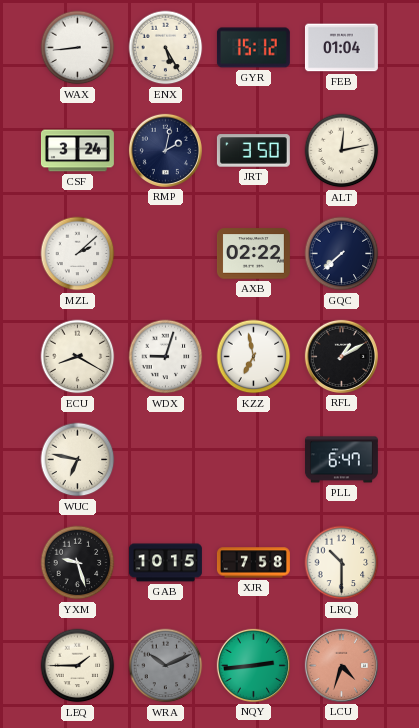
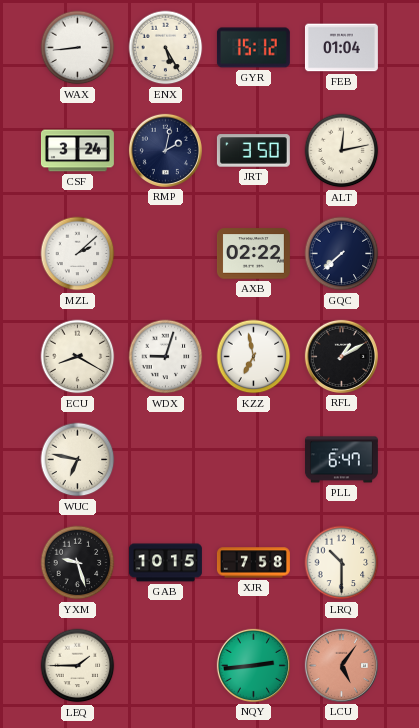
WRA: 10:11 -> none
LCU: 4:33 -> 5:06
